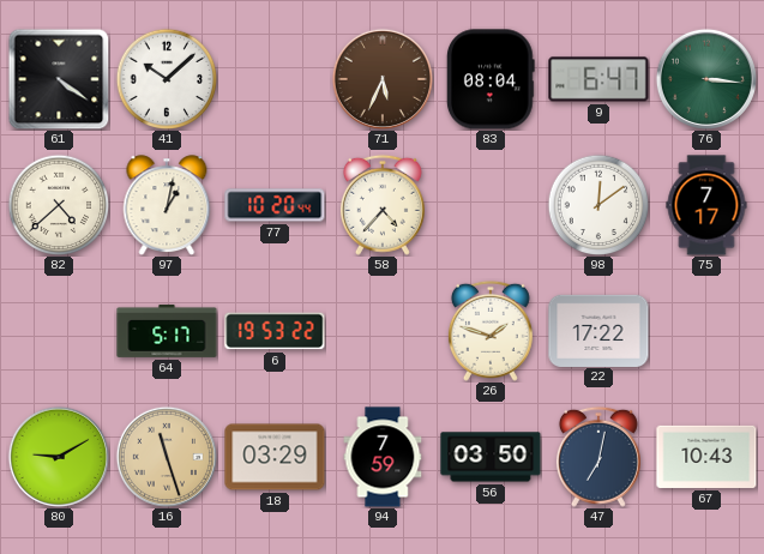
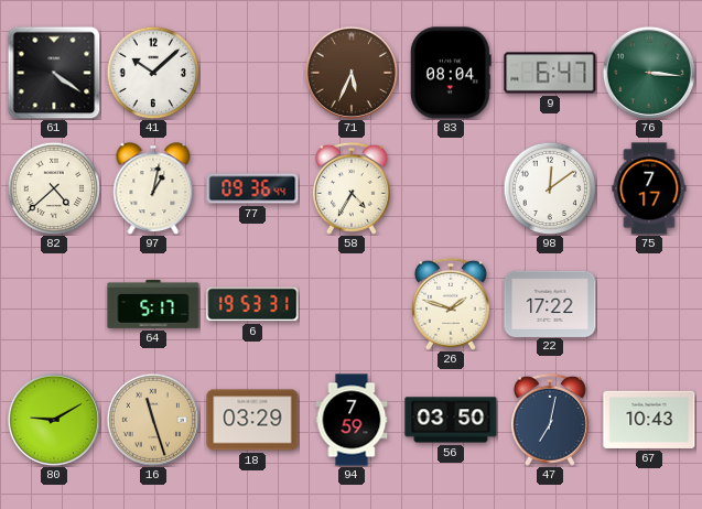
77: 10:20 -> 09:36
58: 4:37 -> 4:35
6: 19:53:22 -> 19:53:31
